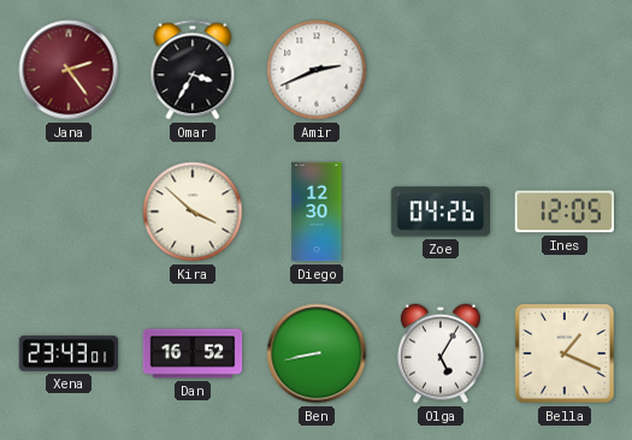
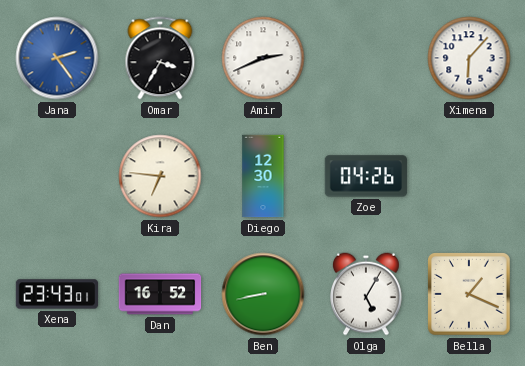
Jana dial: burgundy -> blue
Ximena: none -> 6:07
Kira: 3:52 -> 6:46
Ines: 12:05 -> none
